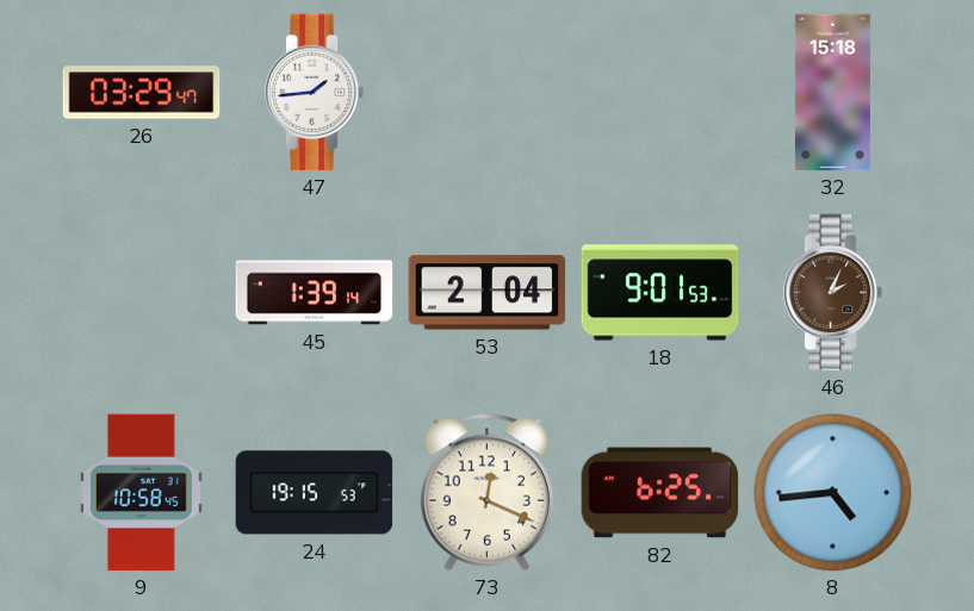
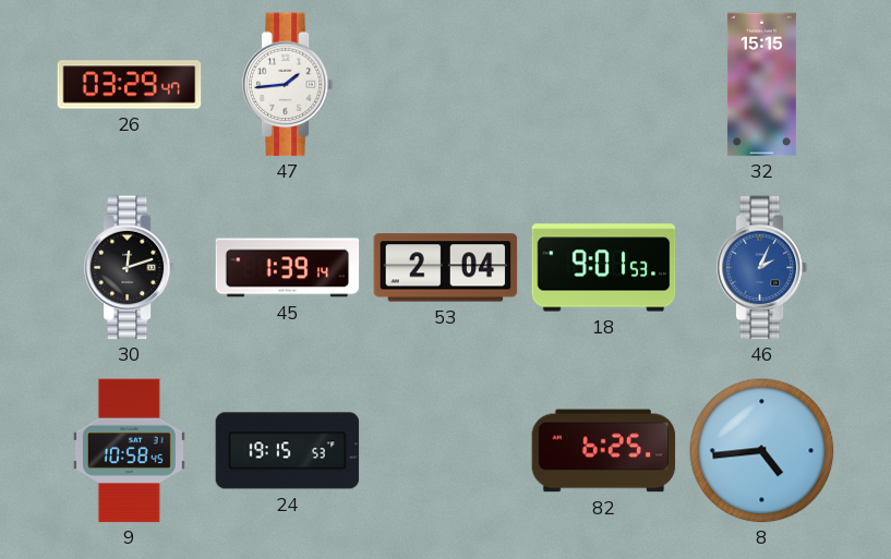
32: 15:18 -> 15:15
30: none -> 12:12
46 dial: brown -> blue
73: 12:19 -> none
